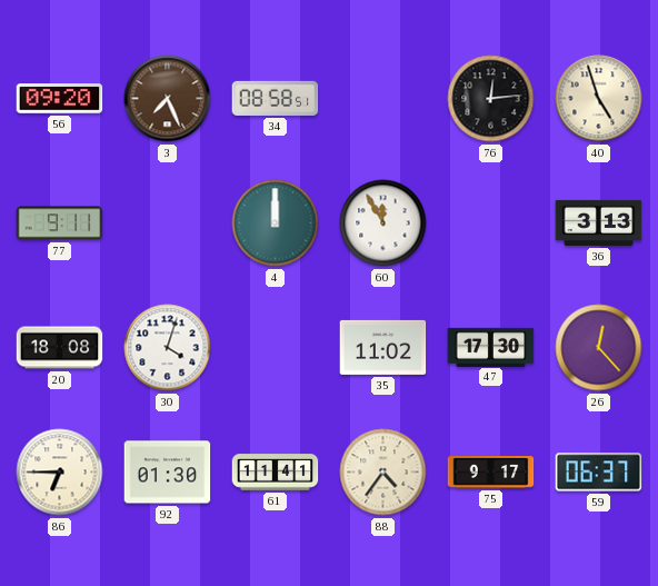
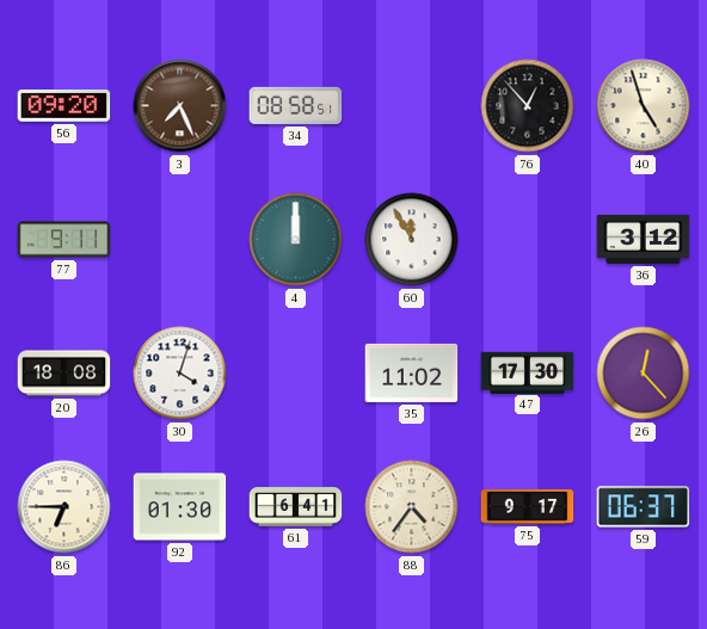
76: 12:14 -> 12:53
36: 3:13 -> 3:12
61: 11:41 -> 6:41
